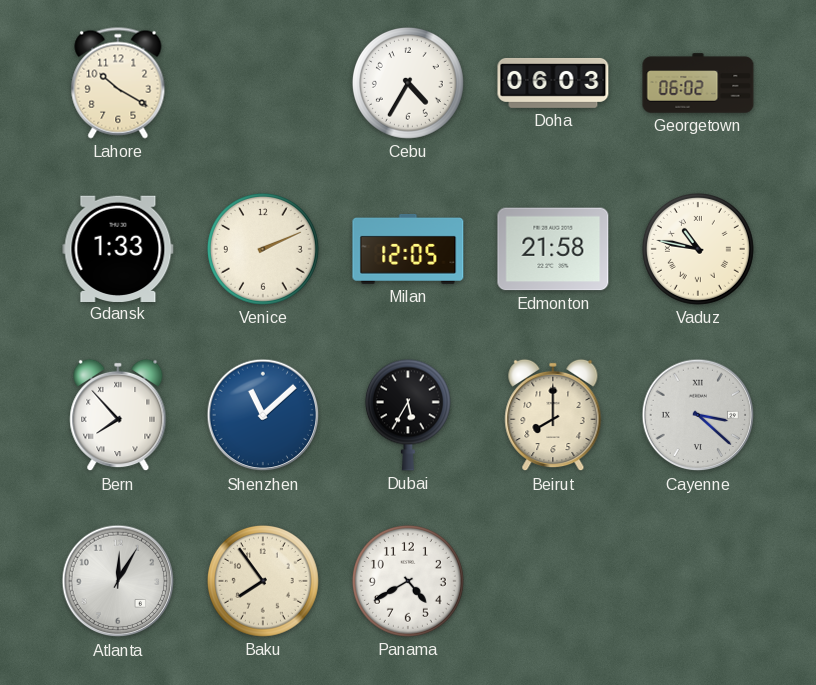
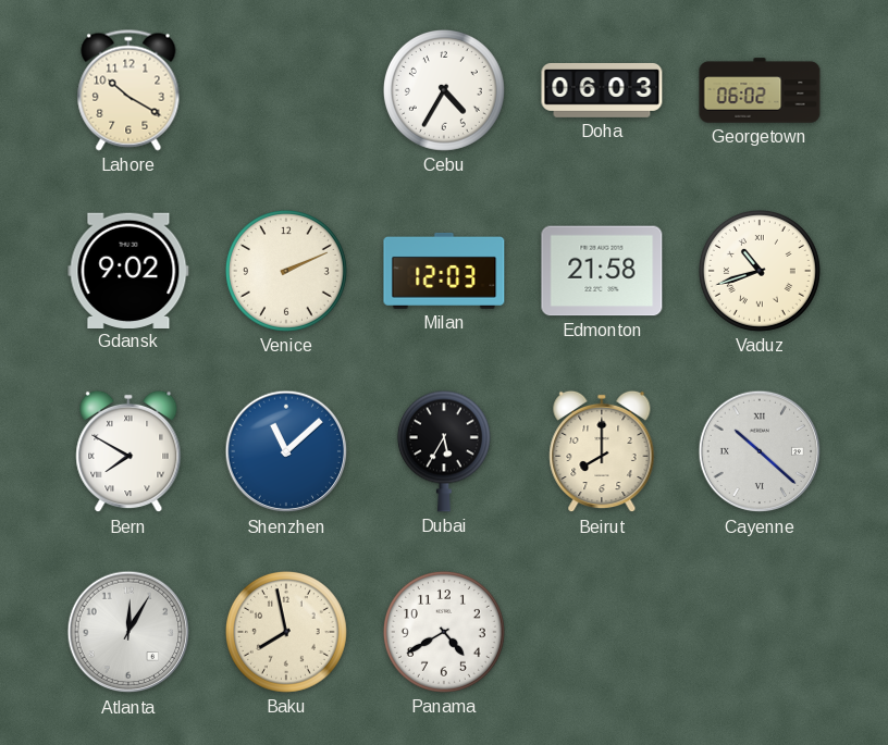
Gdansk: 1:33 -> 9:02
Milan: 12:05 -> 12:03
Vaduz: 10:47 -> 10:42
Bern: 7:53 -> 7:50
Cayenne: 3:22 -> 10:22
Baku: 7:54 -> 7:58
